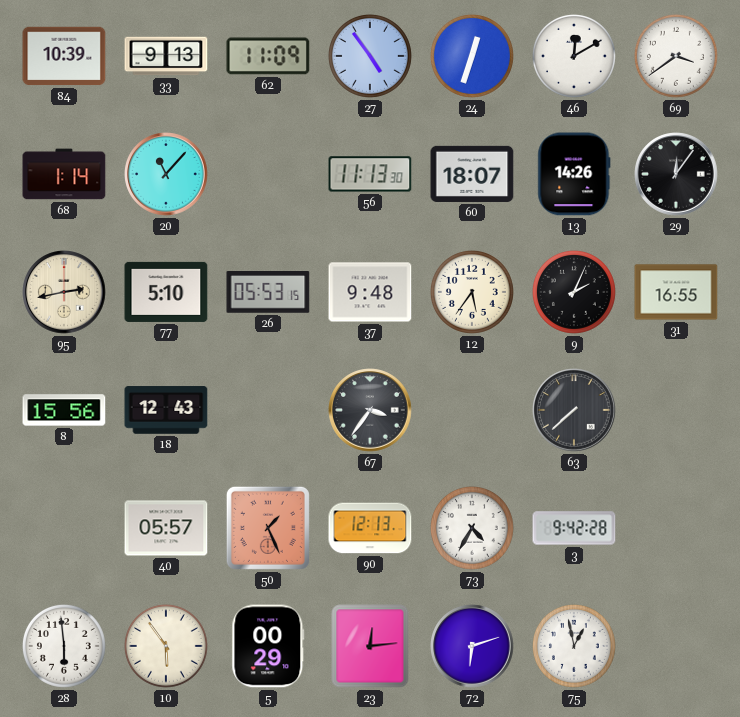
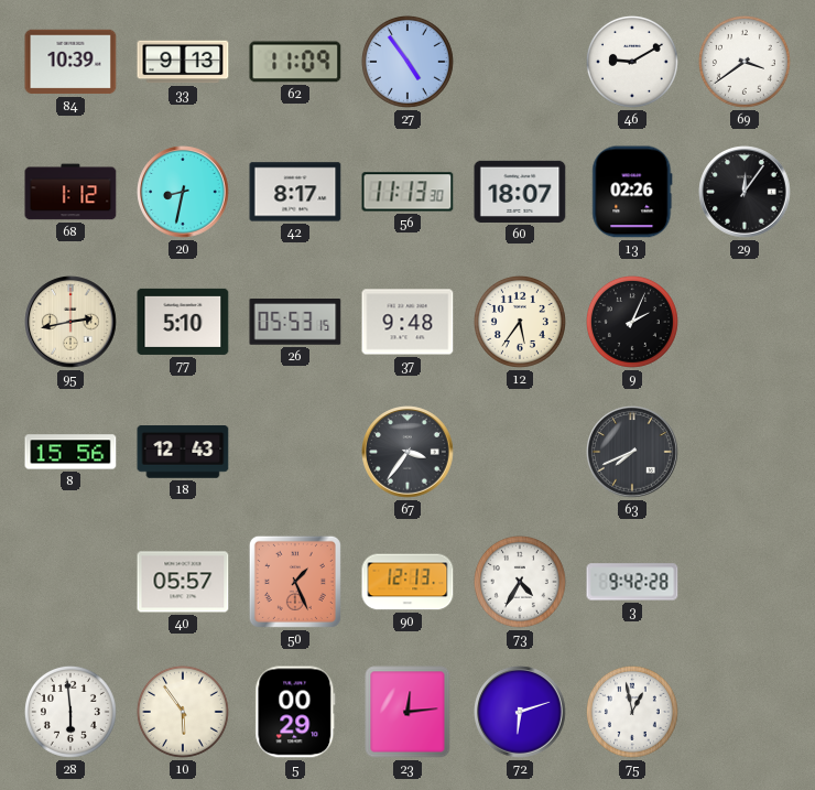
24: 12:33 -> none
46: 12:10 -> 9:10
68: 1:14 -> 1:12
20: 11:07 -> 8:32
42: none -> 8:17
13: 14:26 -> 02:26
31: 16:55 -> none
63: 7:38 -> 7:41
